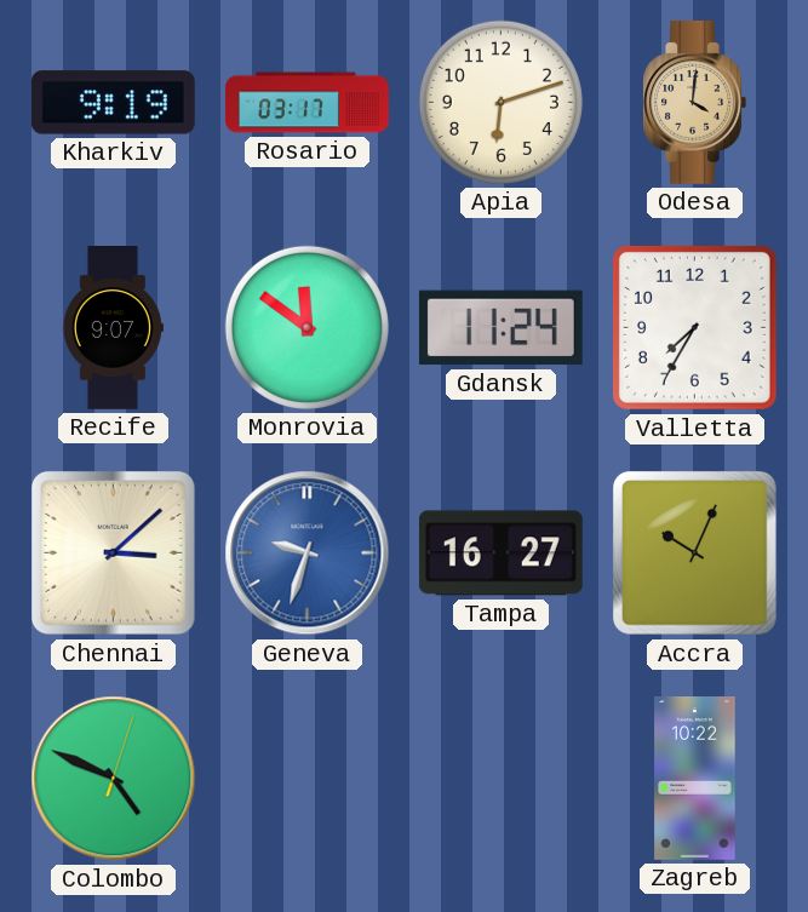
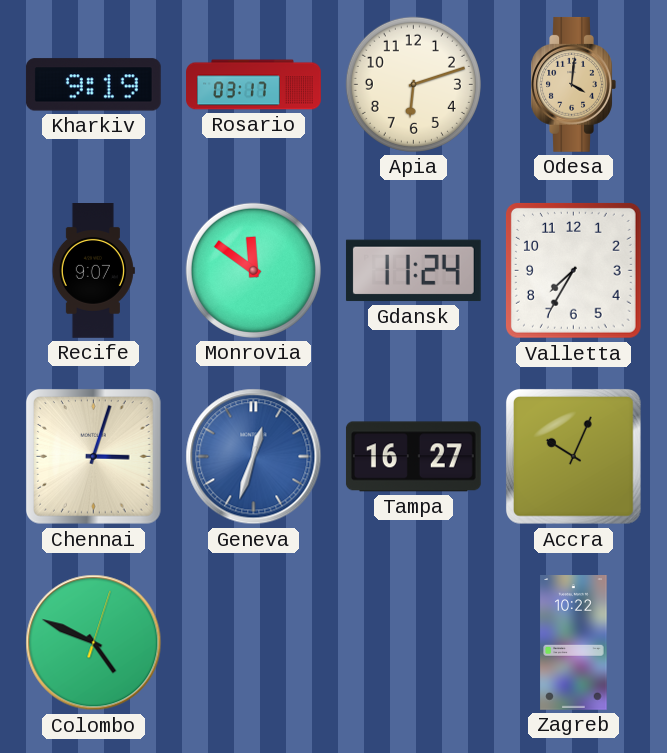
Chennai: 3:08 -> 3:03
Geneva: 9:33 -> 12:33
